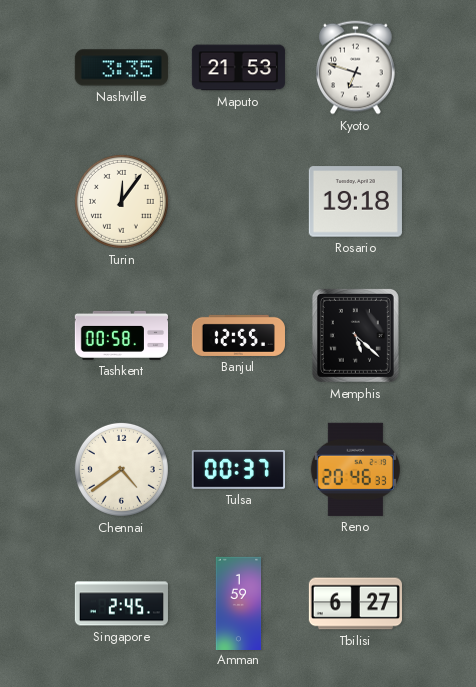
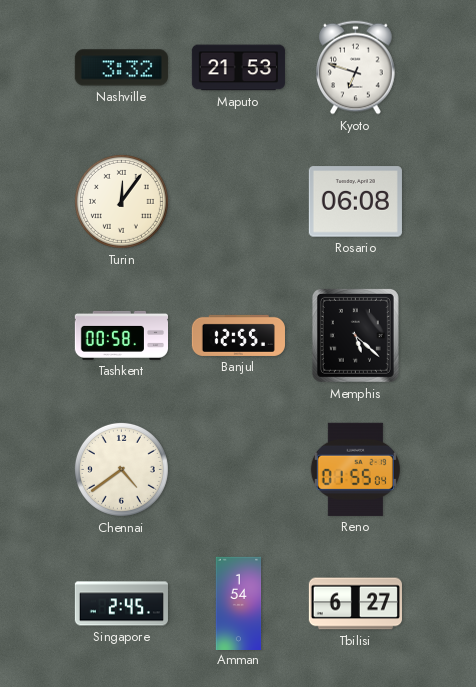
Nashville: 3:35 -> 3:32
Rosario: 19:18 -> 06:08
Tulsa: 00:37 -> none
Reno: 20:46 -> 01:55
Amman: 1:59 -> 1:54
